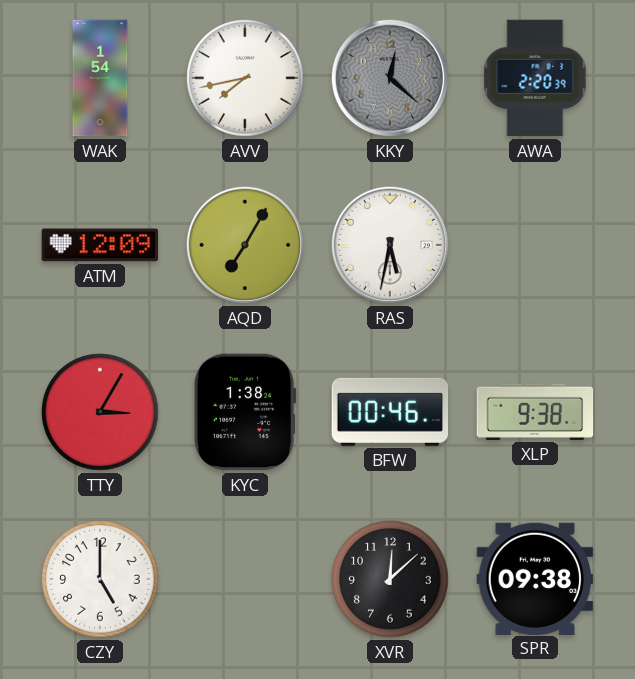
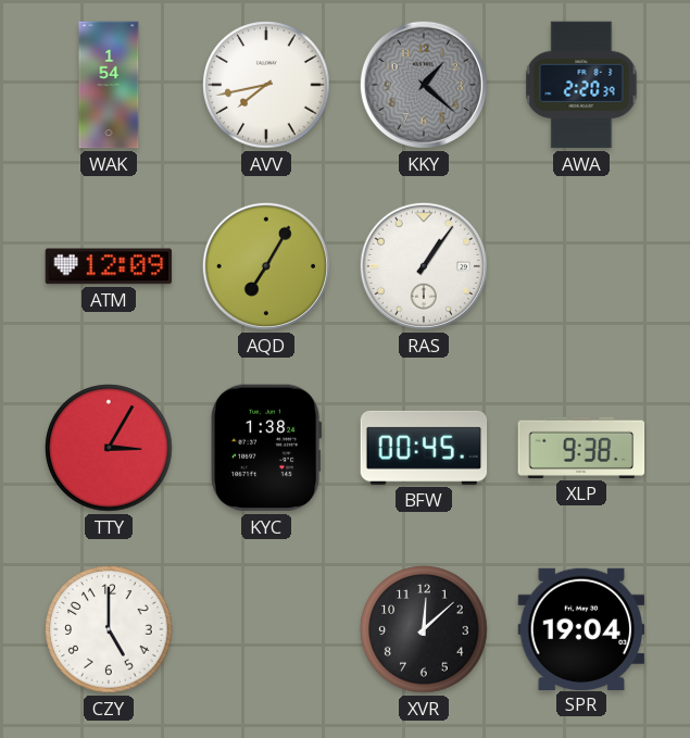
KKY: 12:22 -> 1:22
RAS: 5:32 -> 1:06
BFW: 00:46 -> 00:45
SPR: 09:38 -> 19:04
